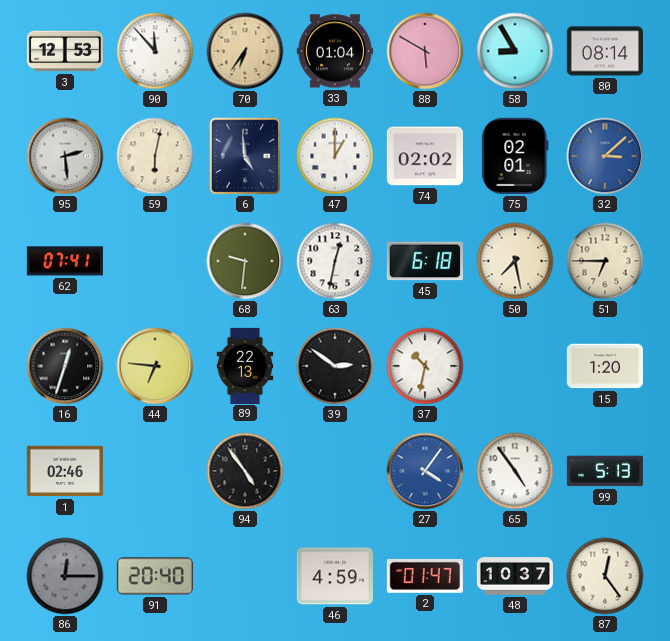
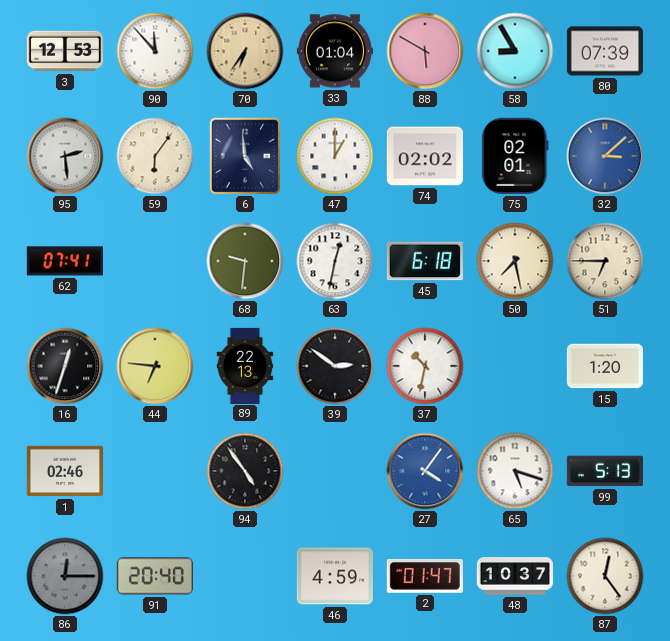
80: 08:14 -> 07:39
59: 6:02 -> 6:06
65: 4:54 -> 5:18
